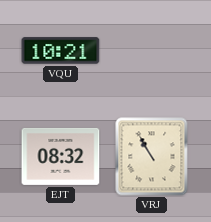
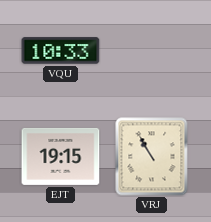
VQU: 10:21 -> 10:33
EJT: 08:32 -> 19:15
